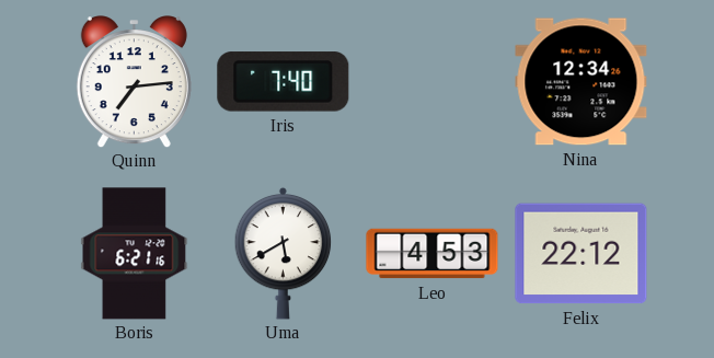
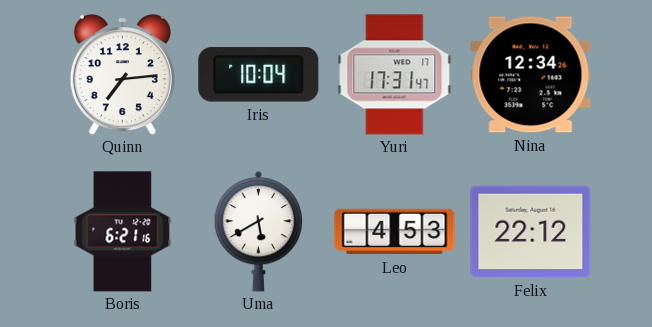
Iris: 7:40 -> 10:04
Yuri: none -> 17:31
